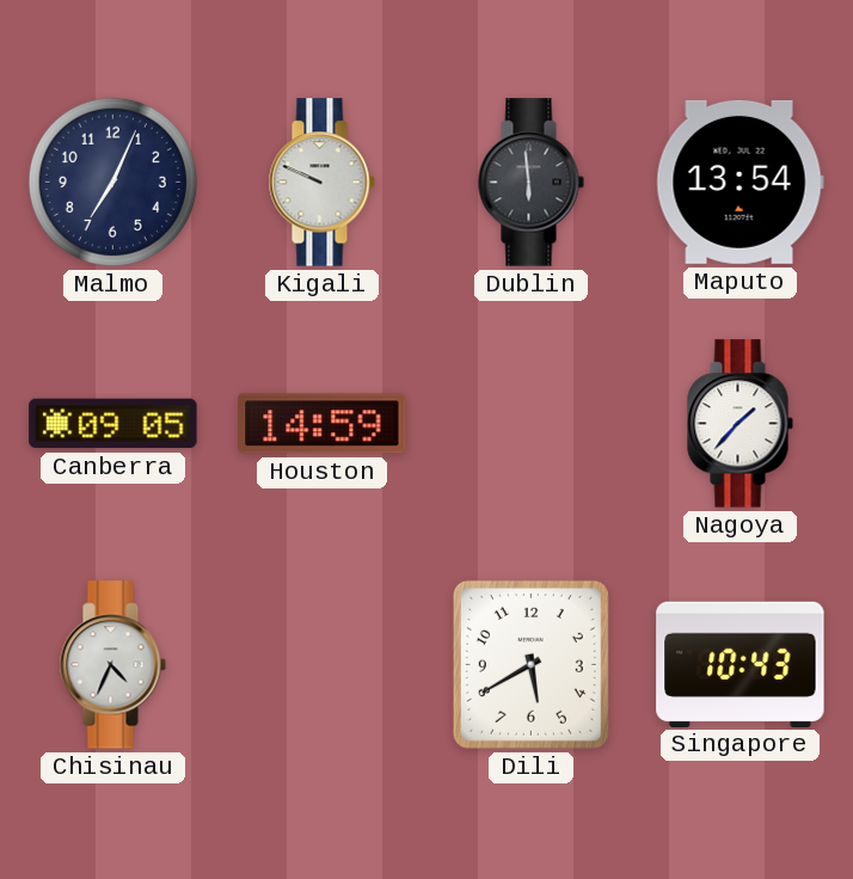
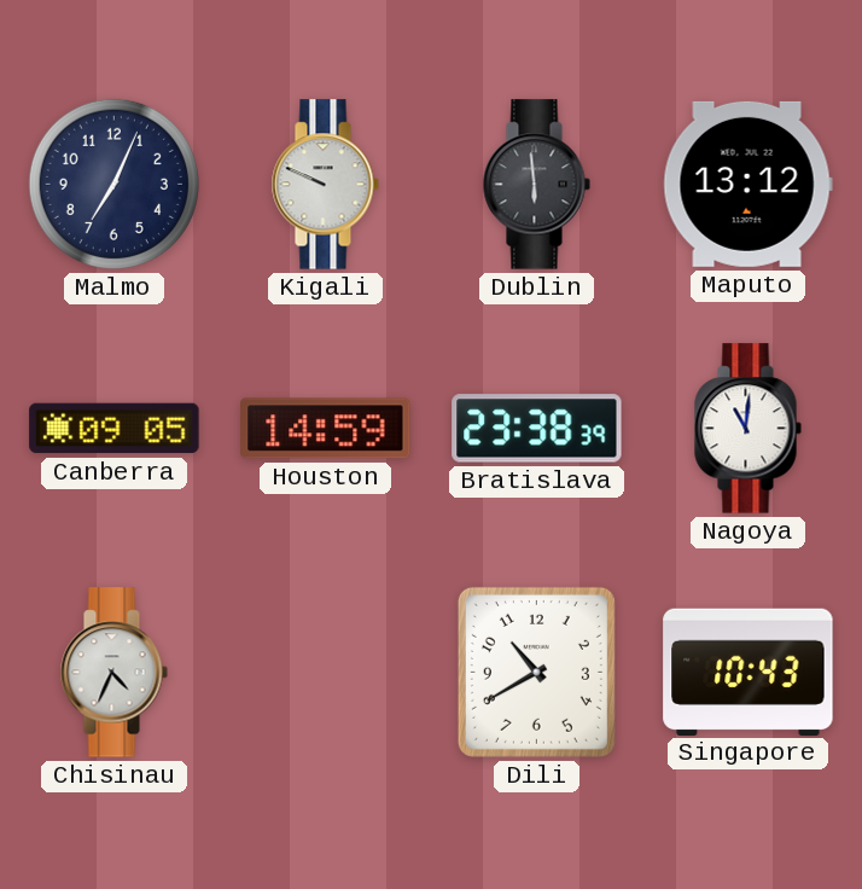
Maputo: 13:54 -> 13:12
Bratislava: none -> 23:38
Nagoya: 1:37 -> 11:01
Dili: 5:40 -> 10:40
